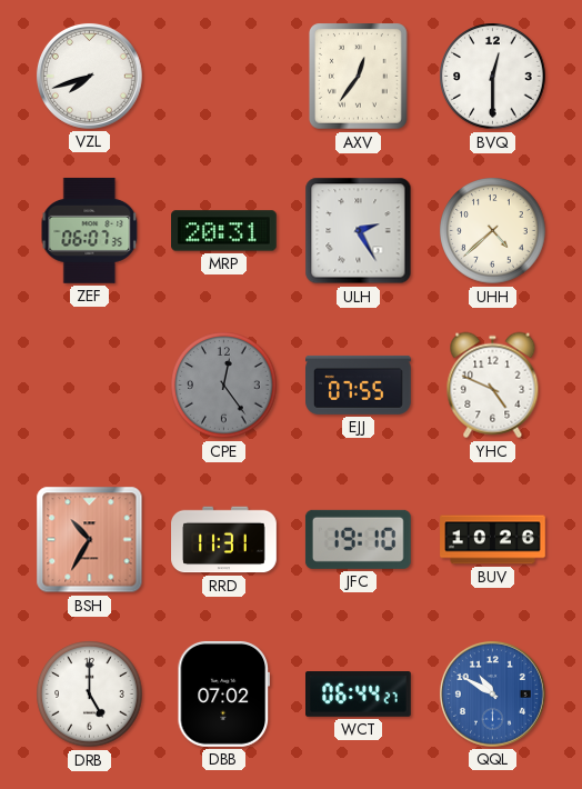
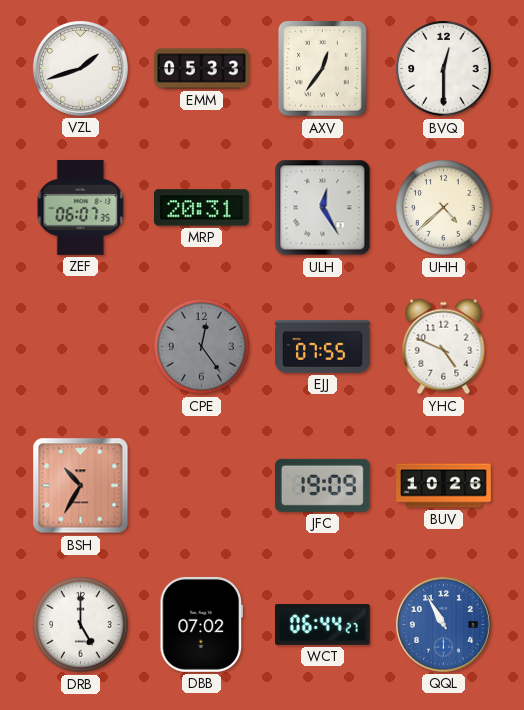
VZL: 7:42 -> 1:42
EMM: none -> 05:33
ULH: 2:25 -> 12:25
RRD: 11:31 -> none
JFC: 19:10 -> 19:09
QQL: 10:50 -> 10:55
